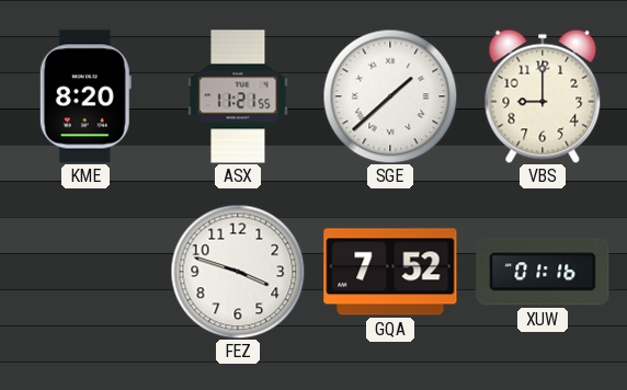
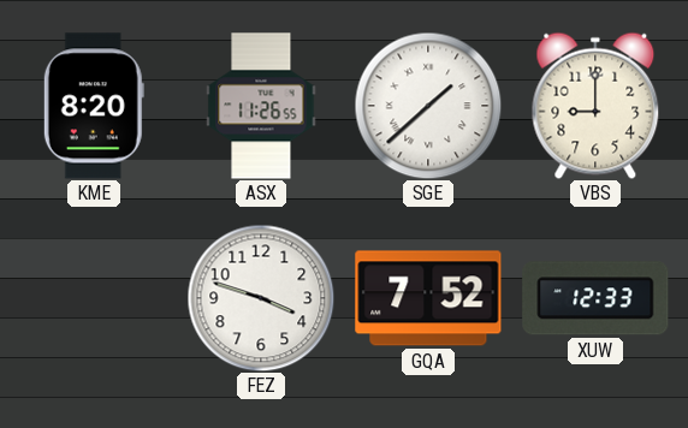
ASX: 11:21 -> 11:26
XUW: 01:16 -> 12:33
